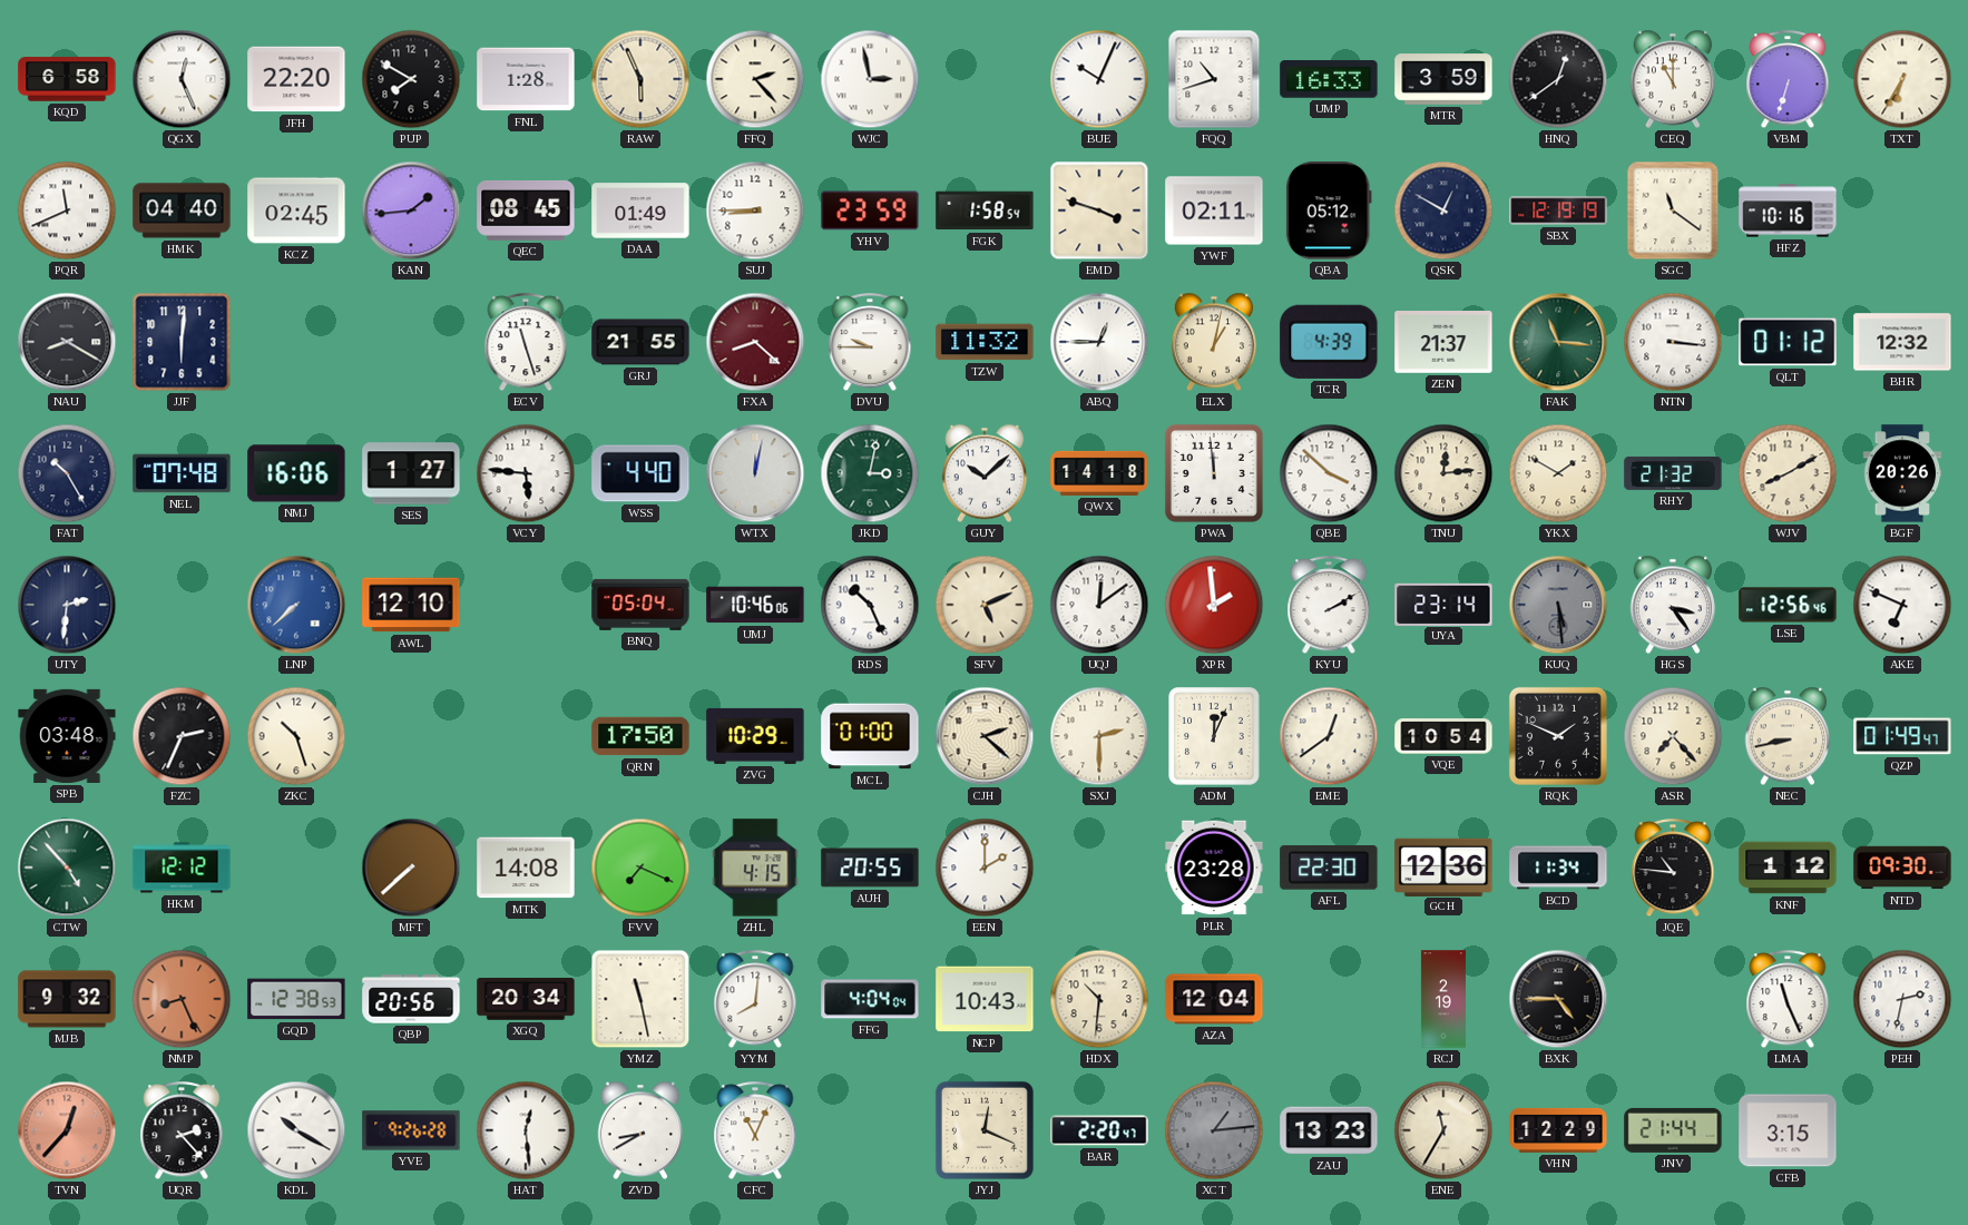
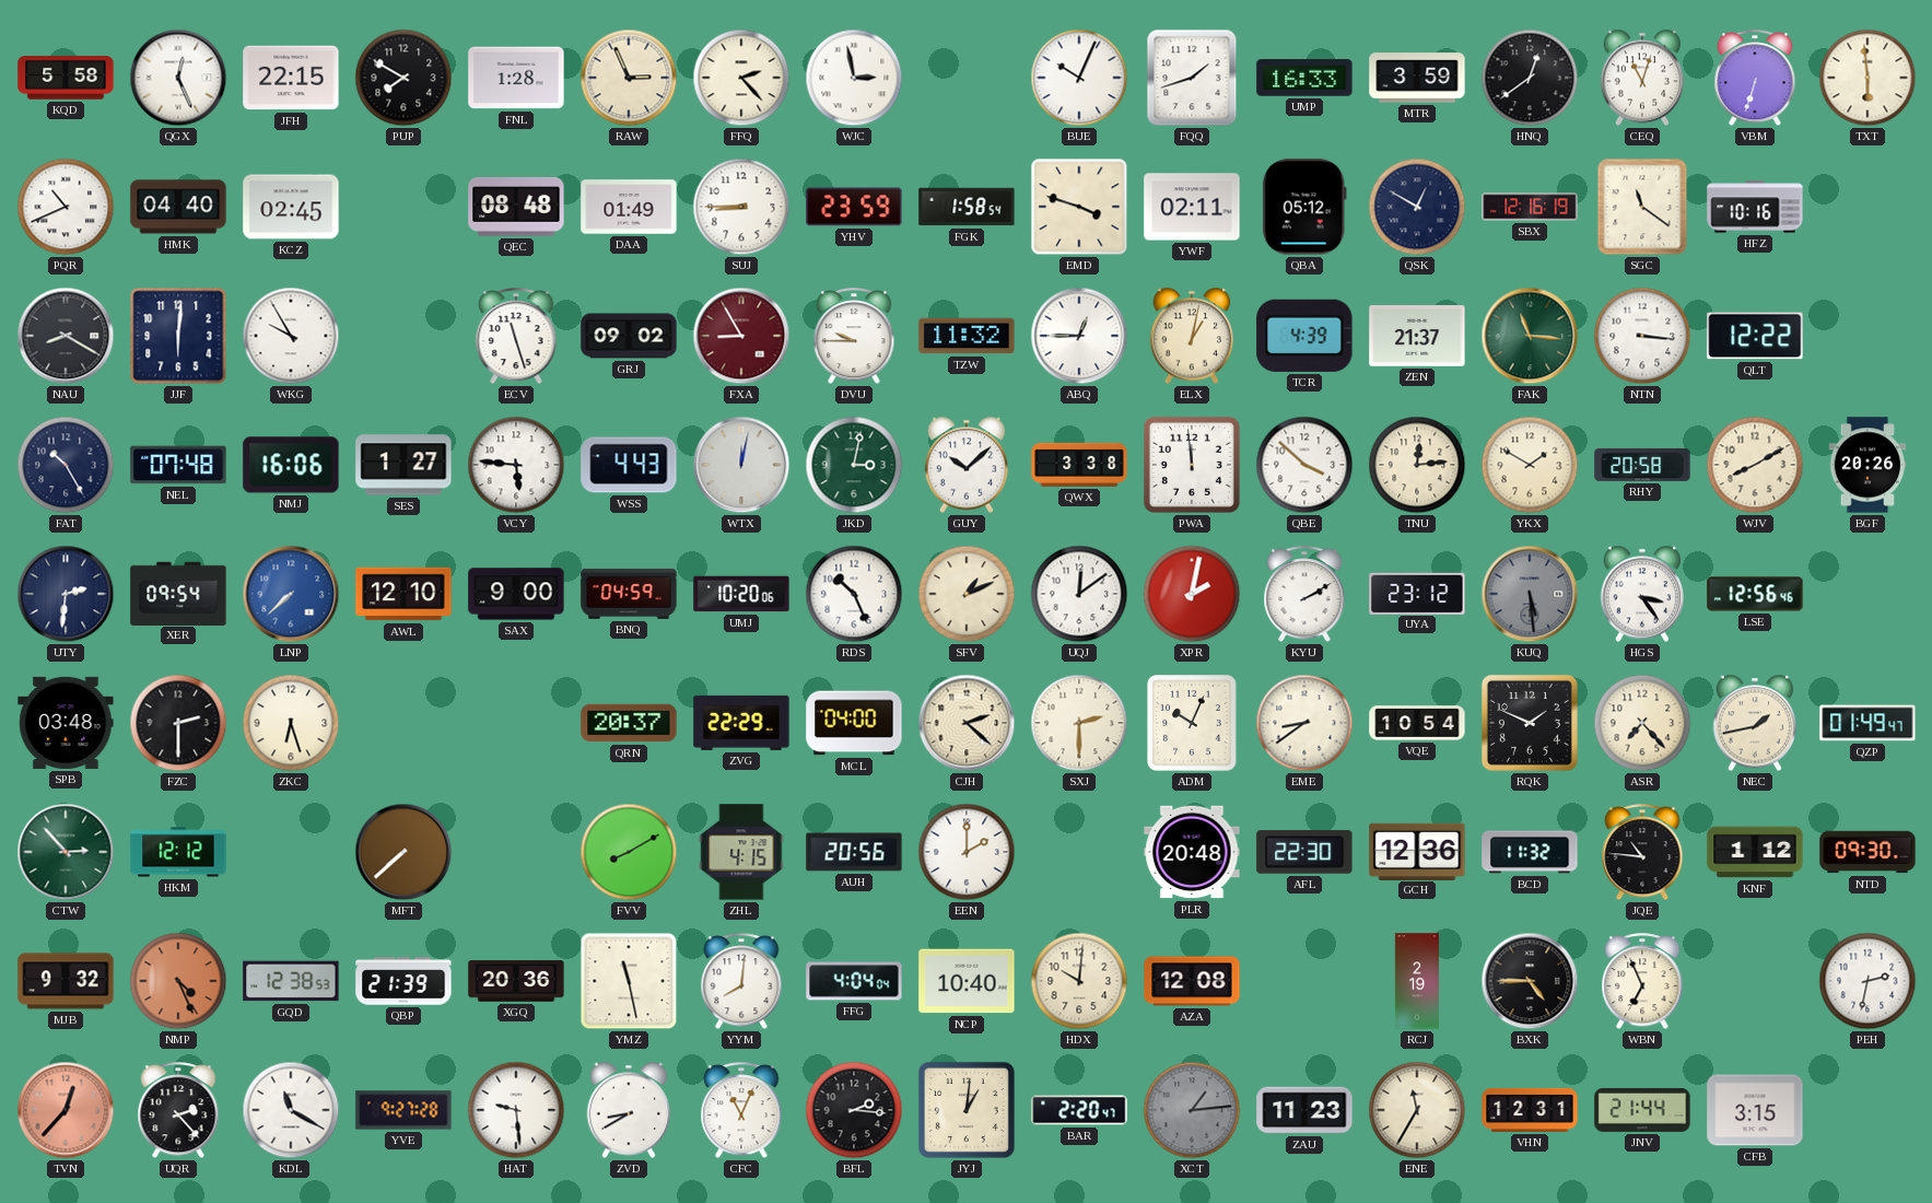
KQD: 6:58 -> 5:58
JFH: 22:20 -> 22:15
RAW: 5:56 -> 2:56
FQQ: 10:42 -> 1:42
CEQ: 11:00 -> 11:03
TXT: 6:35 -> 5:59
PQR: 11:41 -> 10:41
KAN: 1:44 -> none
QEC: 08:45 -> 08:48
SBX: 12:19 -> 12:16
WKG: none -> 9:55
GRJ: 21:55 -> 09:02
FXA: 8:22 -> 8:55
QLT: 01:12 -> 12:22
BHR: 12:32 -> none
WSS: 4:40 -> 4:43
QWX: 14:18 -> 3:38
RHY: 21:32 -> 20:58
XER: none -> 09:54
SAX: none -> 9:00
BNQ: 05:04 -> 04:59
UMJ: 10:46 -> 10:20
SFV: 5:11 -> 1:11
XPR: 1:59 -> 2:02
UYA: 23:14 -> 23:12
AKE: 6:49 -> none
FZC: 2:34 -> 2:30
ZKC: 10:27 -> 6:27
QRN: 17:50 -> 20:37
ZVG: 10:29 -> 22:29
MCL: 01:00 -> 04:00
ADM: 12:04 -> 10:04
EME: 12:39 -> 8:39
NEC: 8:43 -> 1:43
CTW: 4:53 -> 2:53
MTK: 14:08 -> none
FVV: 7:19 -> 8:10
AUH: 20:55 -> 20:56
PLR: 23:28 -> 20:48
BCD: 11:34 -> 11:32
NMP: 8:26 -> 4:26
QBP: 20:56 -> 21:39
XGQ: 20:34 -> 20:36
NCP: 10:43 -> 10:40
HDX: 10:31 -> 10:01
AZA: 12:04 -> 12:08
WBN: none -> 6:56
LMA: 11:26 -> none
KDL: 10:20 -> 11:20
YVE: 9:26 -> 9:27
HAT: 12:29 -> 9:29
BFL: none -> 2:16
JYJ: 12:19 -> 1:01
ZAU: 13:23 -> 11:23
VHN: 12:29 -> 12:31
